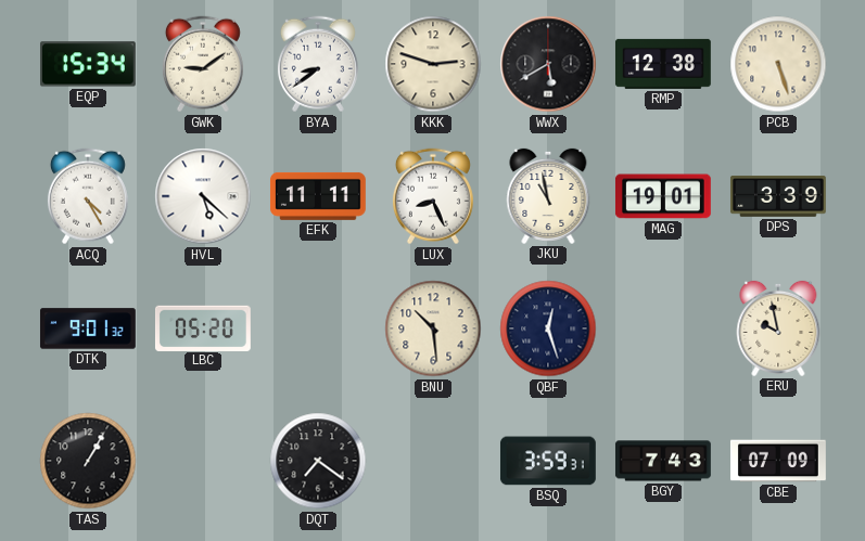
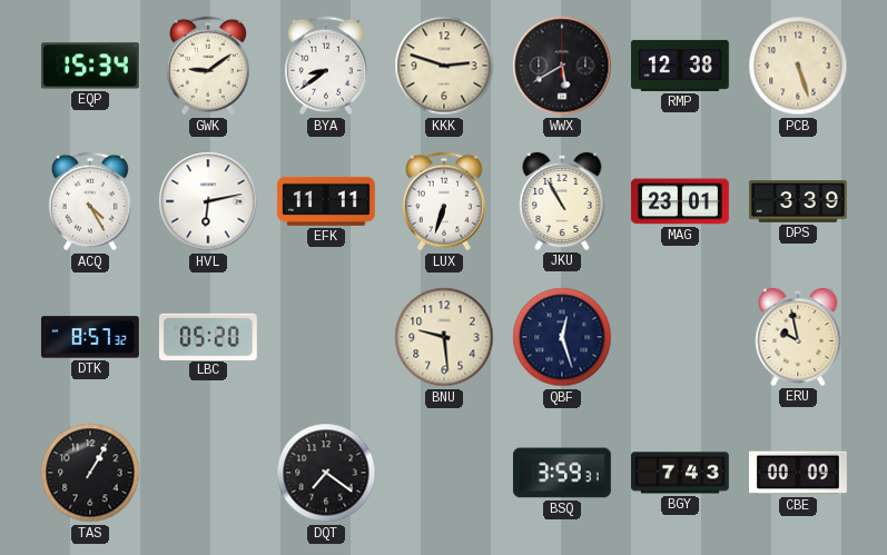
HVL: 5:22 -> 6:13
LUX: 8:26 -> 6:33
JKU: 10:58 -> 10:55
MAG: 19:01 -> 23:01
DTK: 9:01 -> 8:57
BNU: 10:29 -> 9:29
CBE: 07:09 -> 00:09
